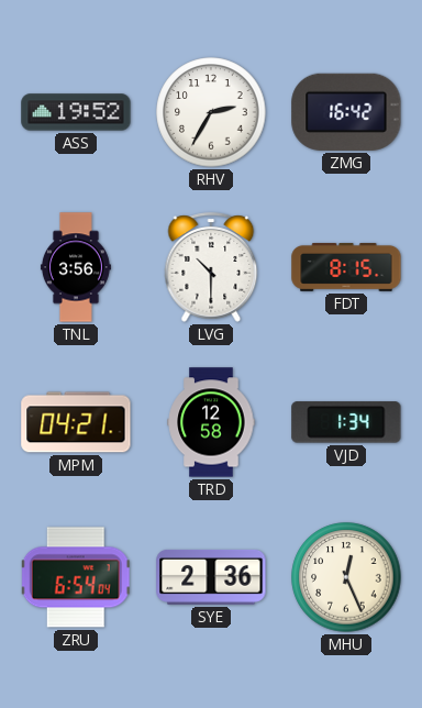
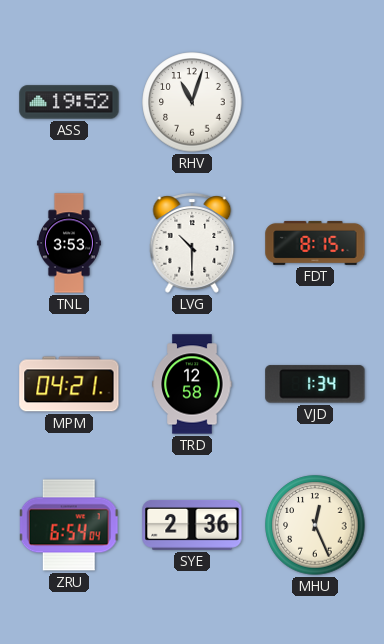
RHV: 2:35 -> 11:03
ZMG: 16:42 -> none
TNL: 3:56 -> 3:53
